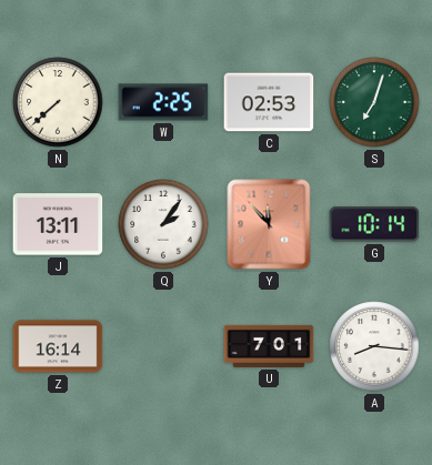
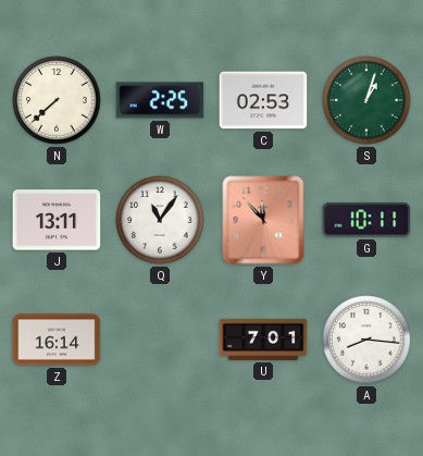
S: 7:03 -> 1:03
Q: 2:06 -> 11:06
G: 10:14 -> 10:11
